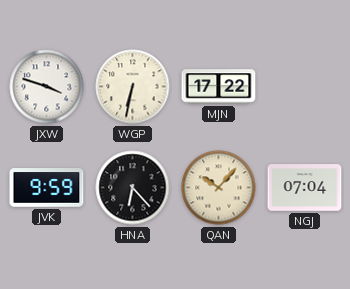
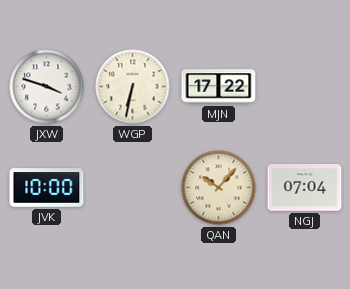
JVK: 9:59 -> 10:00
HNA: 6:23 -> none
